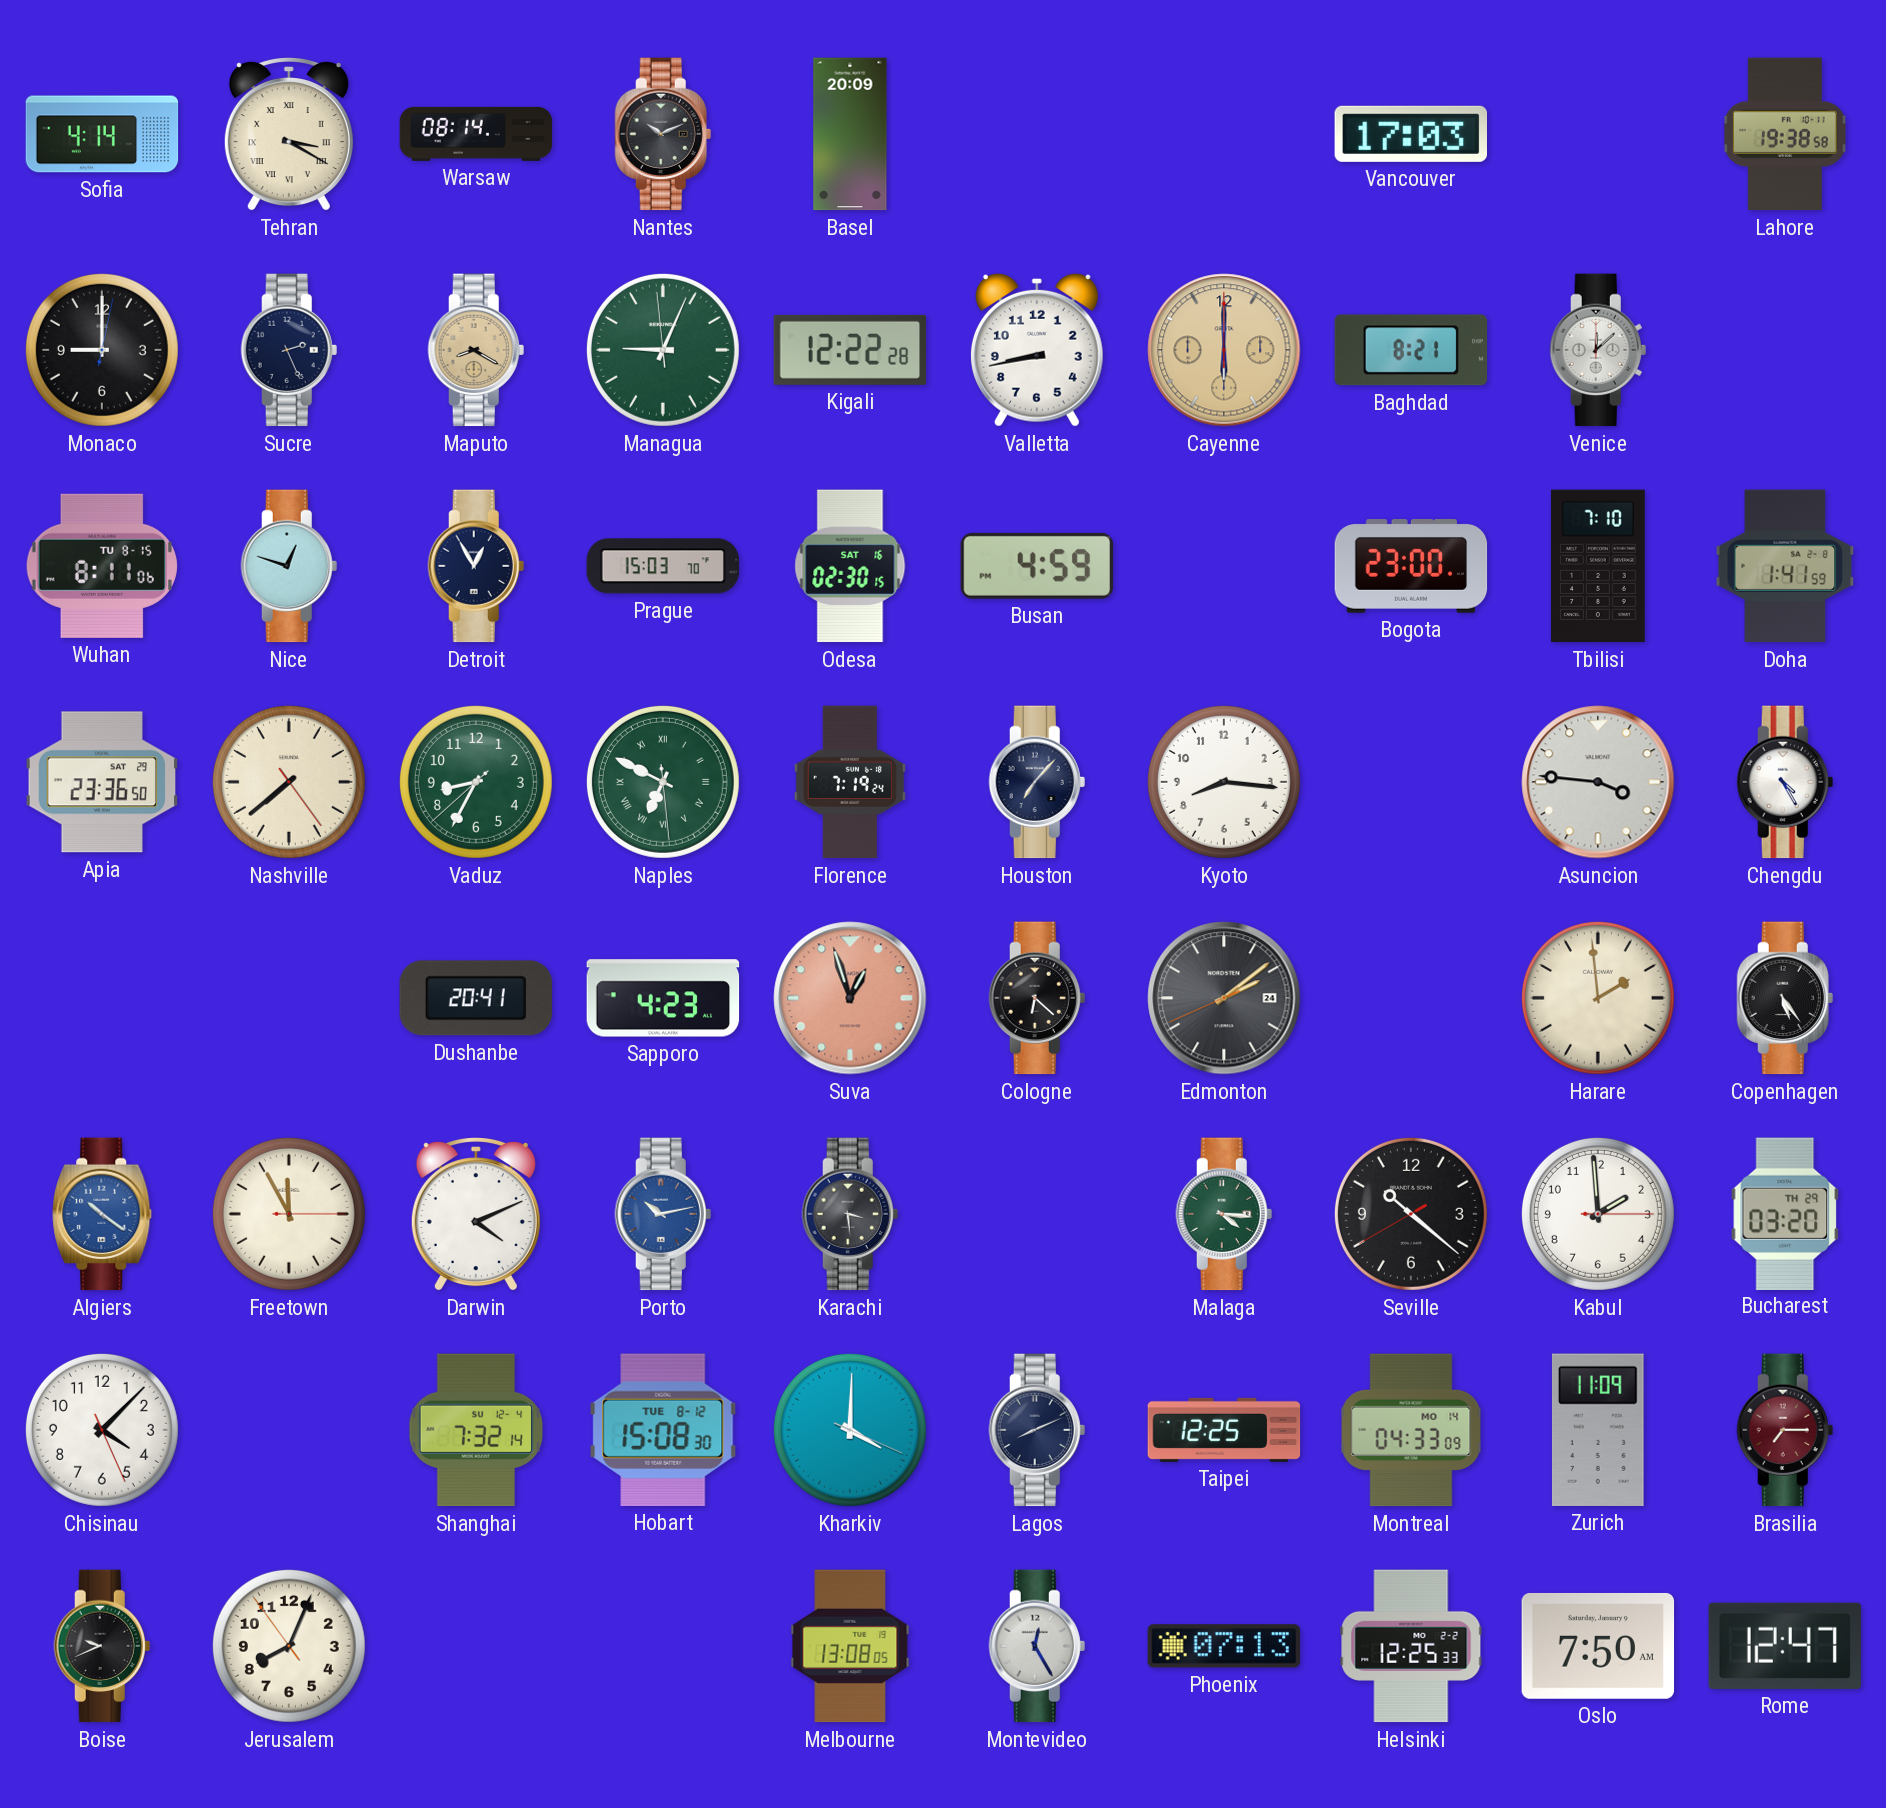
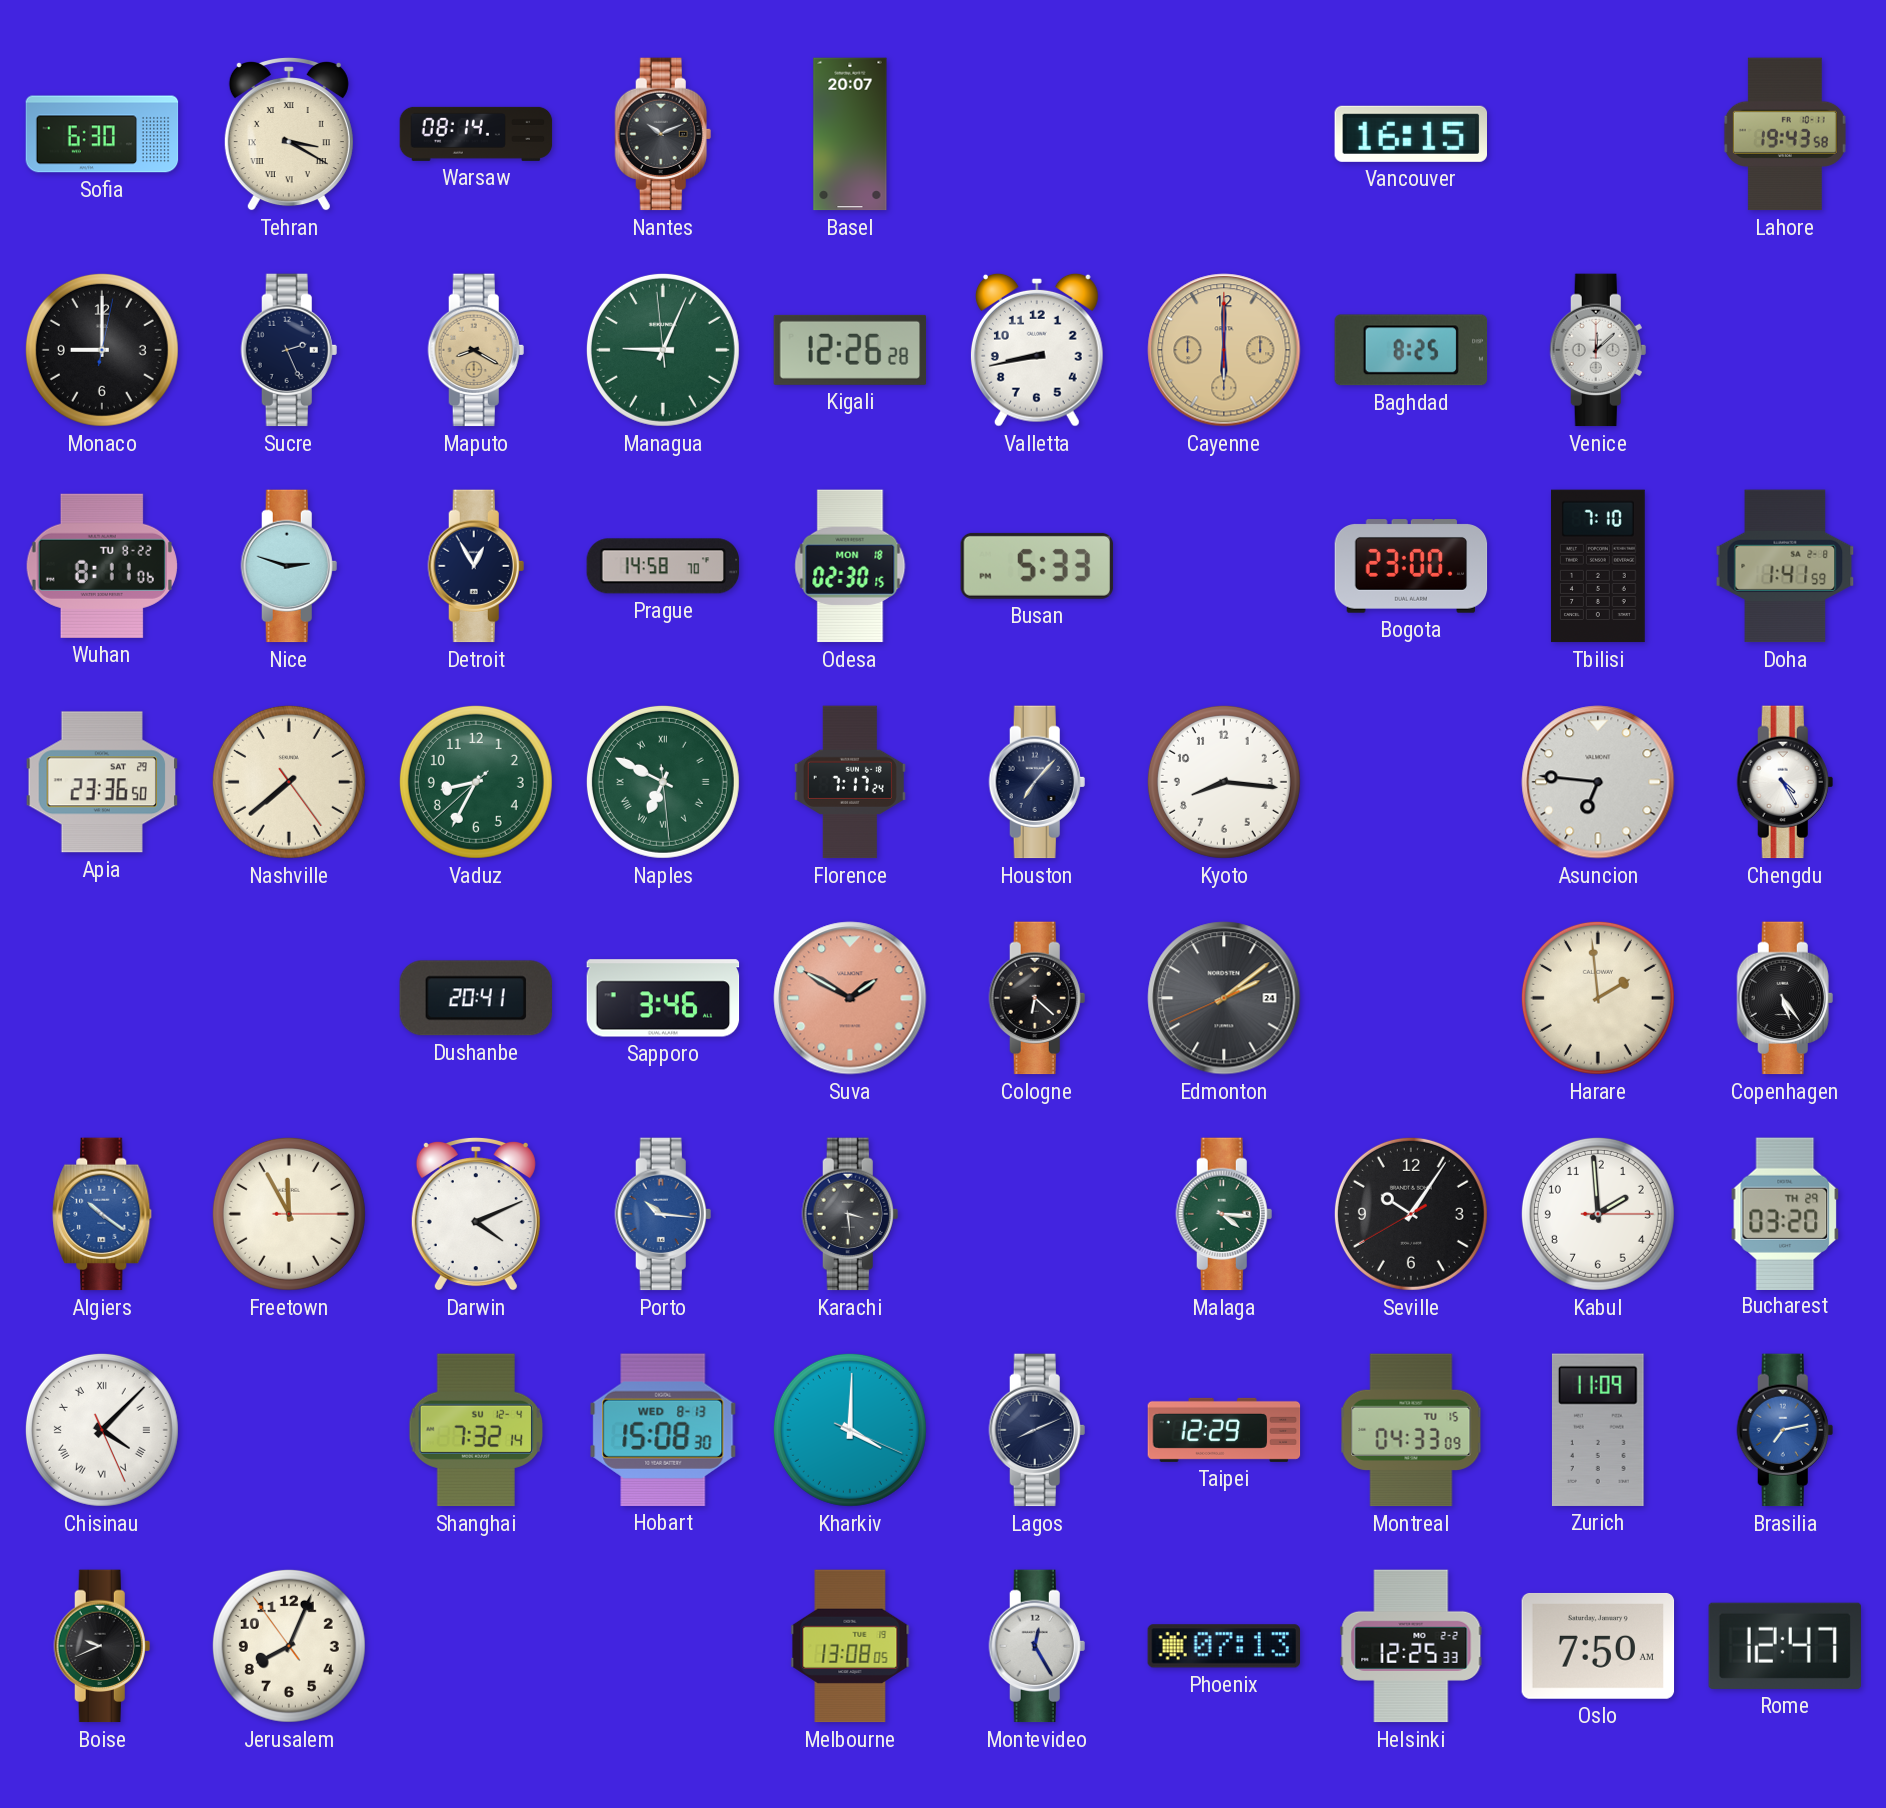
Sofia: 4:14 -> 6:30
Basel: 20:09 -> 20:07
Vancouver: 17:03 -> 16:15
Lahore: 19:38 -> 19:43
Kigali: 12:22 -> 12:26
Baghdad: 8:21 -> 8:25
Wuhan date: TU 8-15 -> TU 8-22
Nice: 12:48 -> 2:48
Prague: 15:03 -> 14:58
Odesa date: SAT 16 -> MON 18
Busan: 4:59 -> 5:33
Florence: 7:19 -> 7:17
Asuncion: 3:46 -> 6:46
Sapporo: 4:23 -> 3:46
Suva: 12:57 -> 1:50
Porto: 10:13 -> 10:16
Seville: 10:21 -> 10:05
Chisinau numerals: Arabic -> Roman
Hobart date: TUE 8-12 -> WED 8-13
Taipei: 12:25 -> 12:29
Montreal date: MO 14 -> TU 15
Brasilia: 7:15 -> 7:13
Brasilia dial: burgundy -> blue
